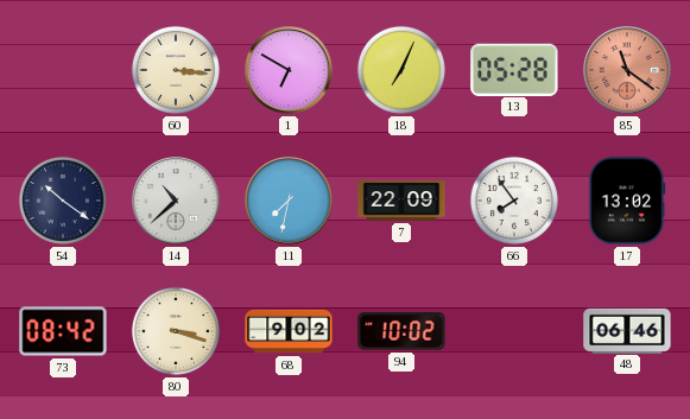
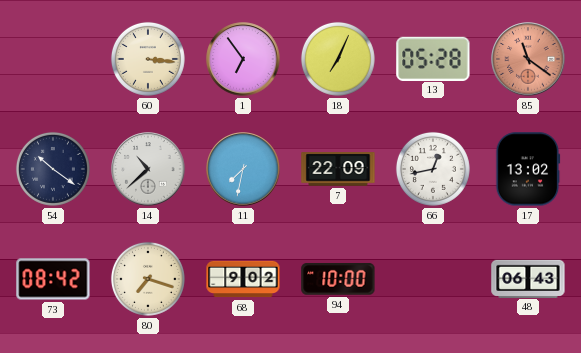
1: 6:50 -> 6:54
66: 7:54 -> 12:43
80: 3:18 -> 7:18
94: 10:02 -> 10:00
48: 06:46 -> 06:43
